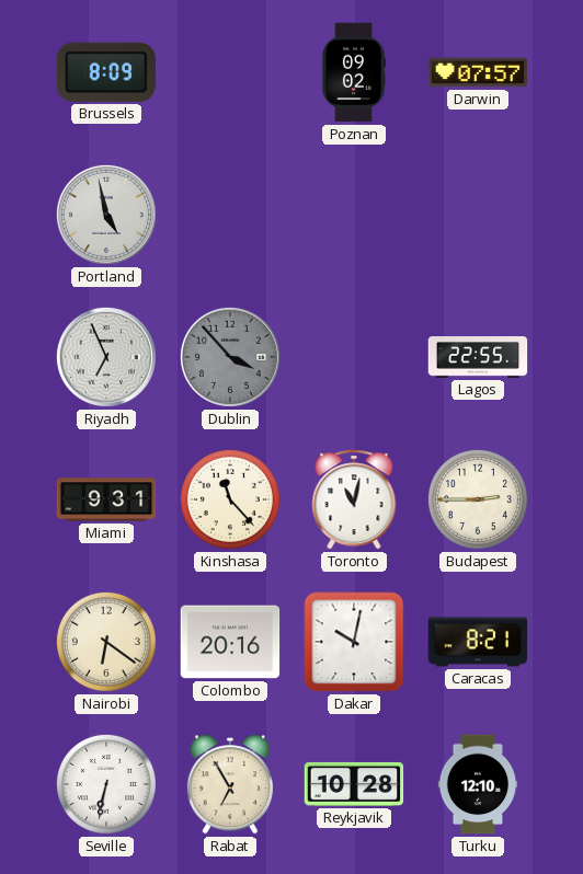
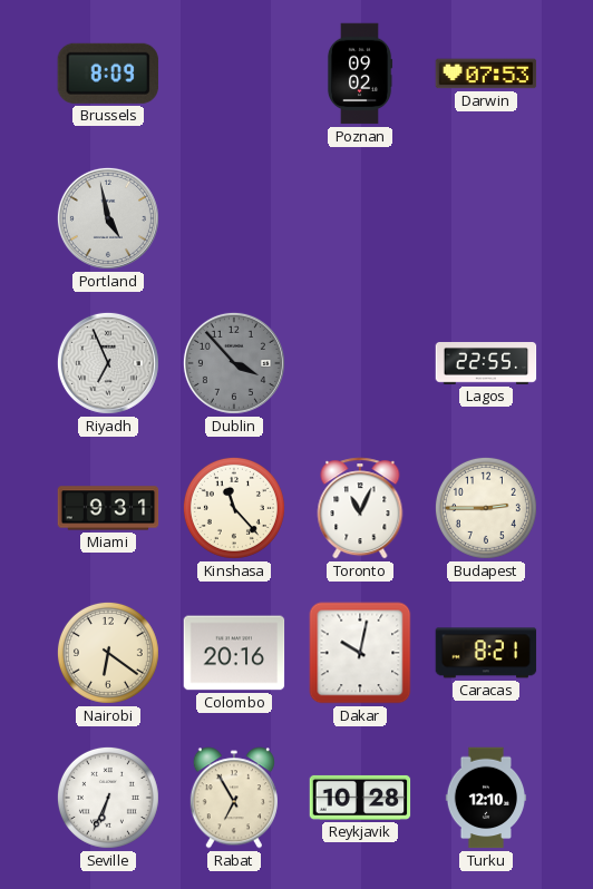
Darwin: 07:57 -> 07:53
Toronto: 11:02 -> 11:04
Seville: 6:32 -> 6:34
